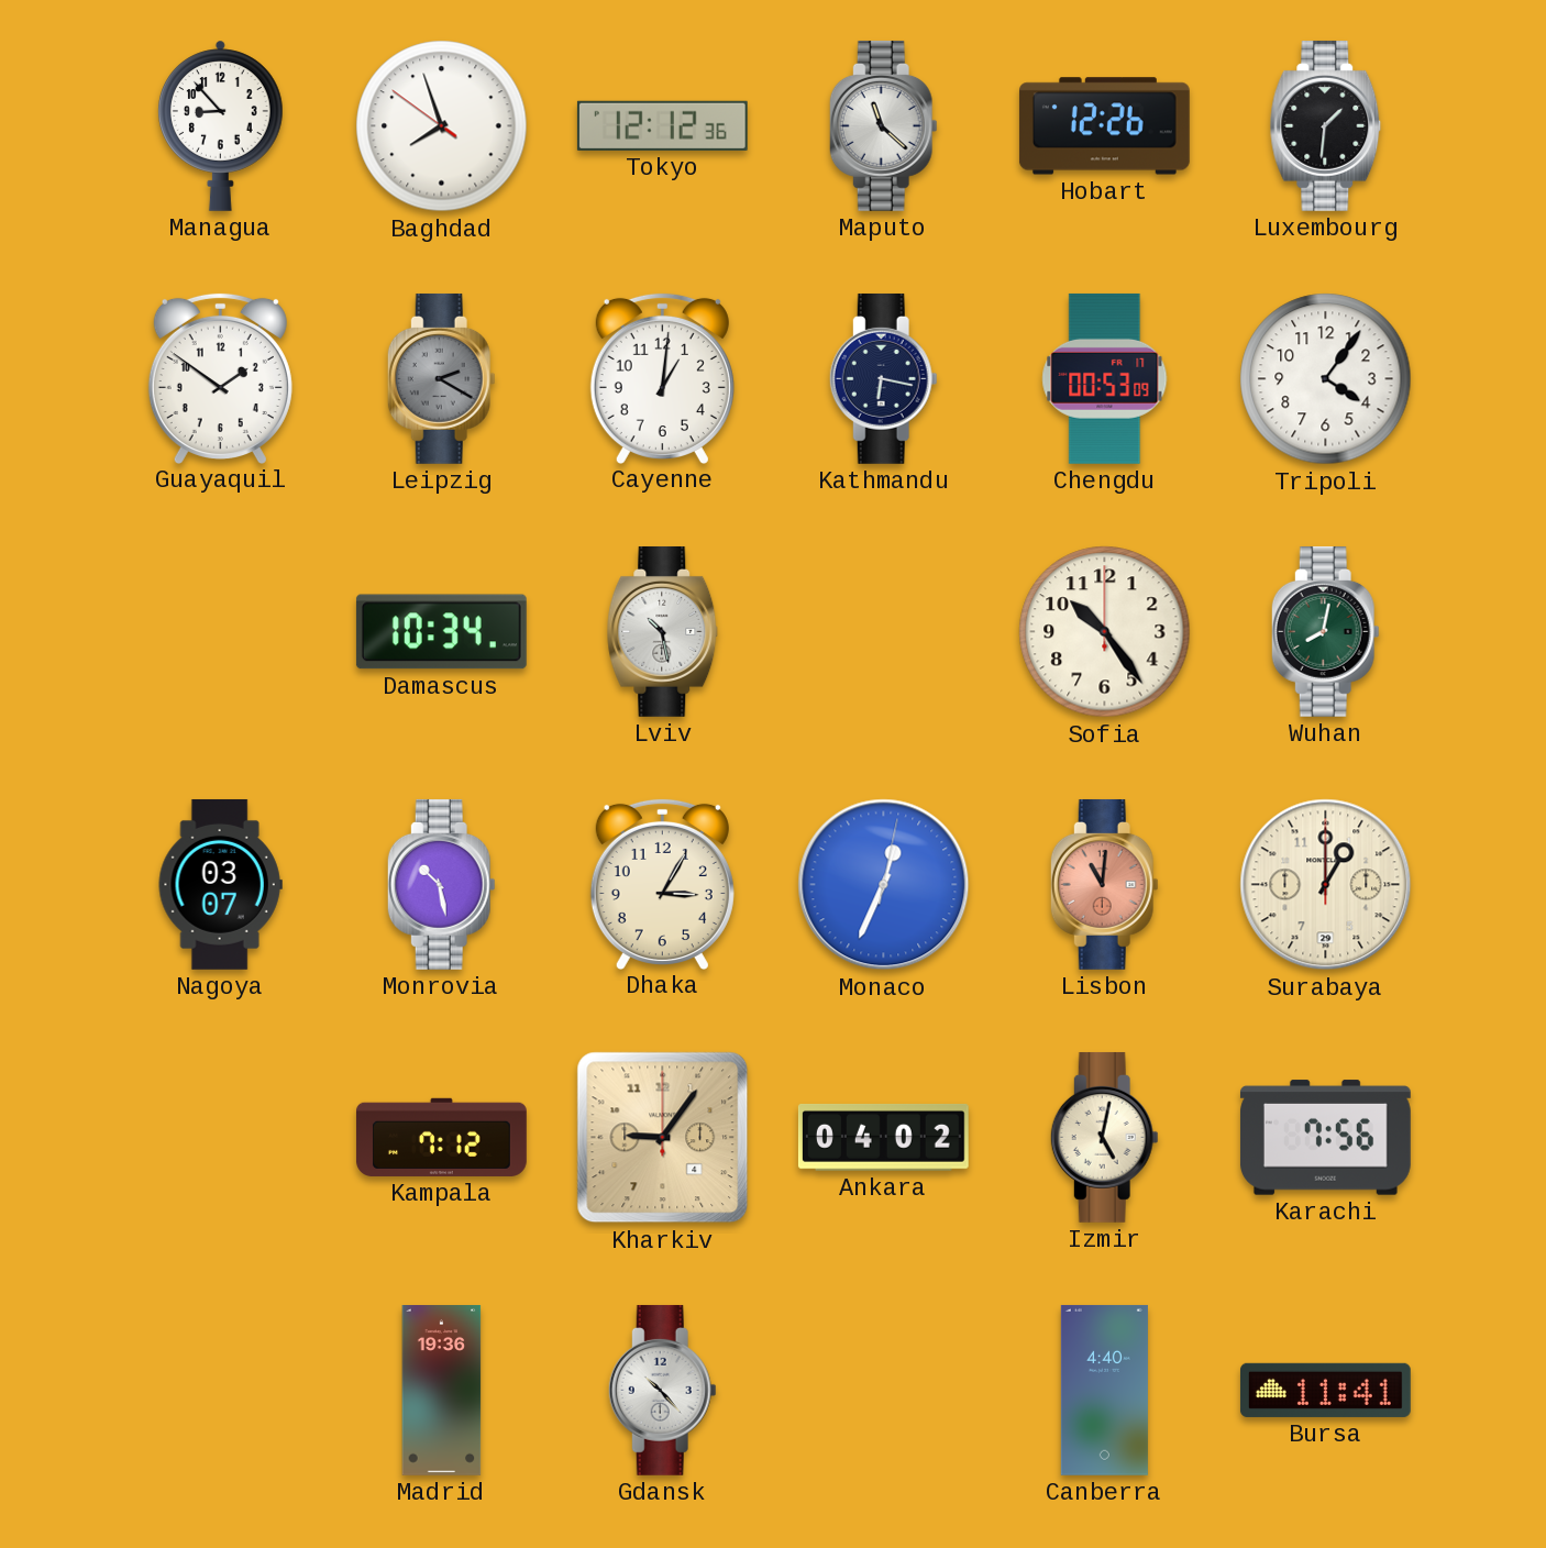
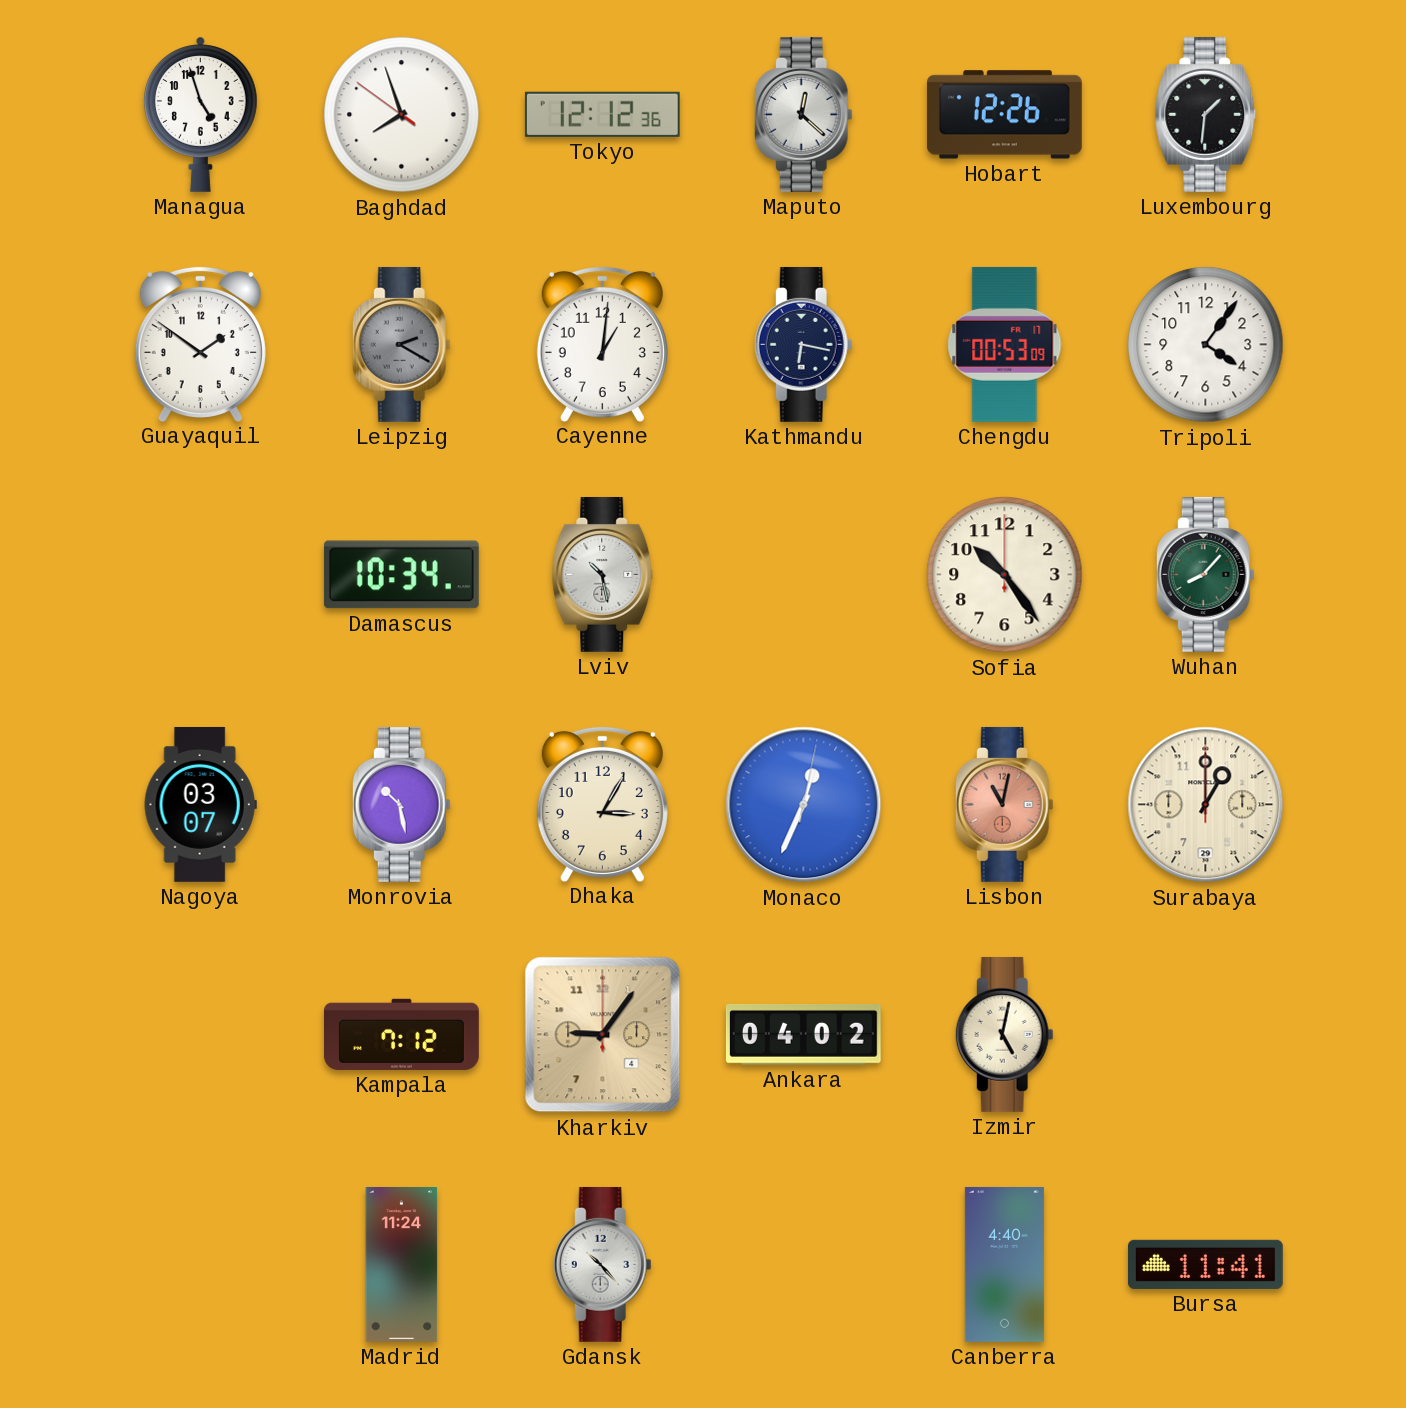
Managua: 8:53 -> 4:57
Maputo: 11:22 -> 12:22
Wuhan: 8:02 -> 8:07
Lisbon: 11:01 -> 11:02
Karachi: 7:56 -> none
Madrid: 19:36 -> 11:24
